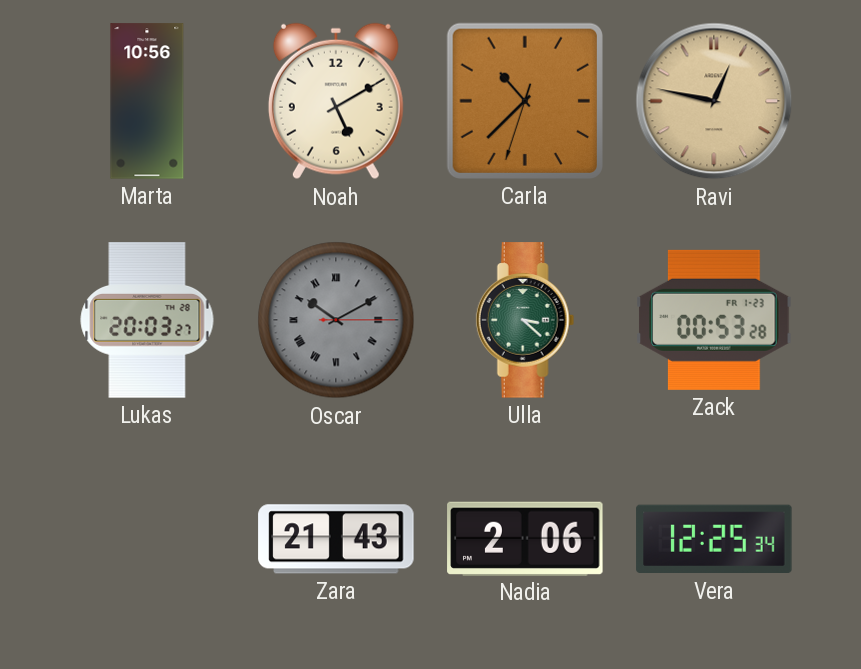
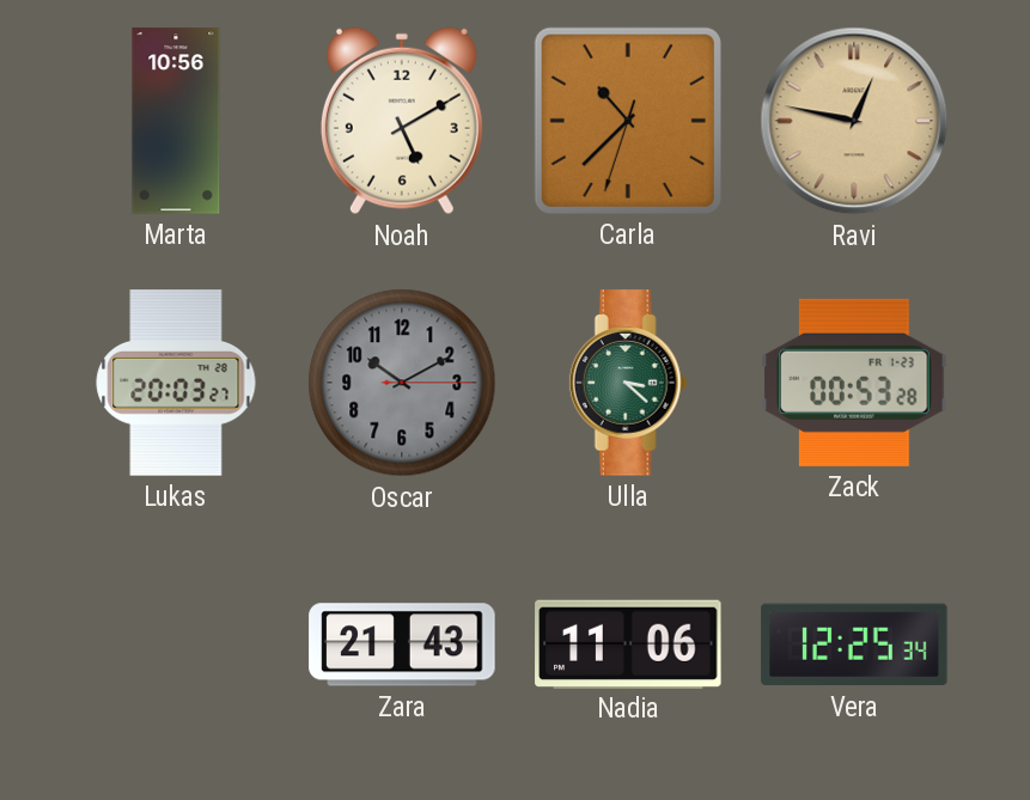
Oscar numerals: Roman -> Arabic
Nadia: 2:06 -> 11:06
